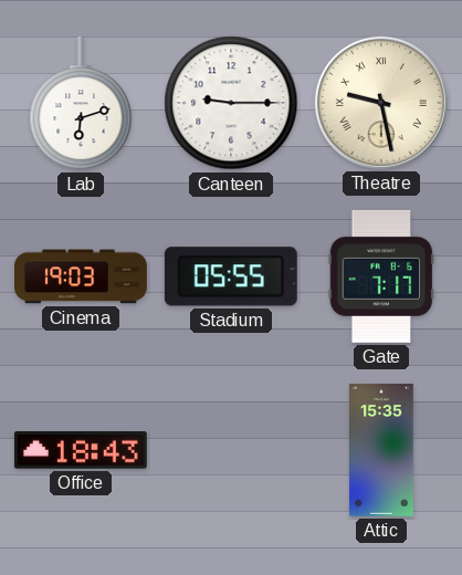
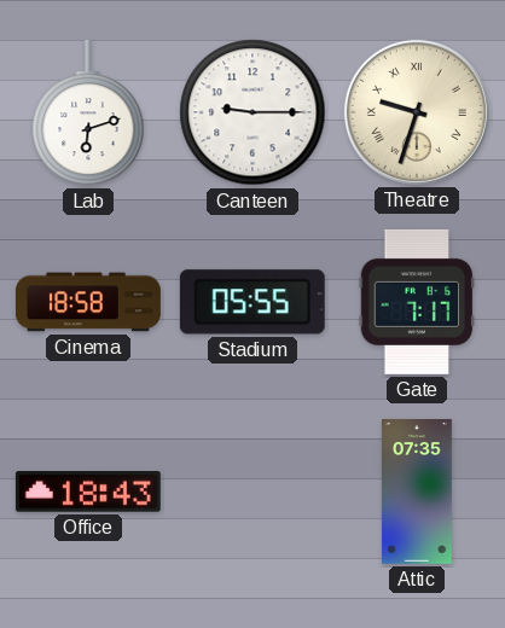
Theatre: 9:28 -> 9:33
Cinema: 19:03 -> 18:58
Attic: 15:35 -> 07:35
